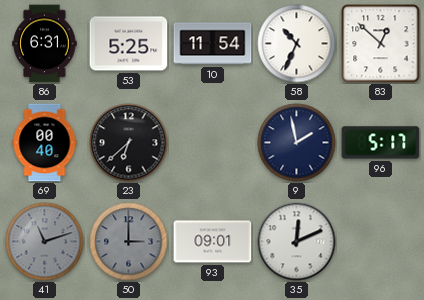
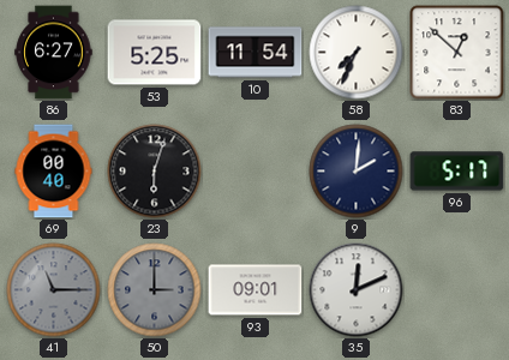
86: 6:31 -> 6:27
58: 10:34 -> 7:34
23: 6:38 -> 6:03
9: 1:58 -> 2:01
41: 11:12 -> 11:15
